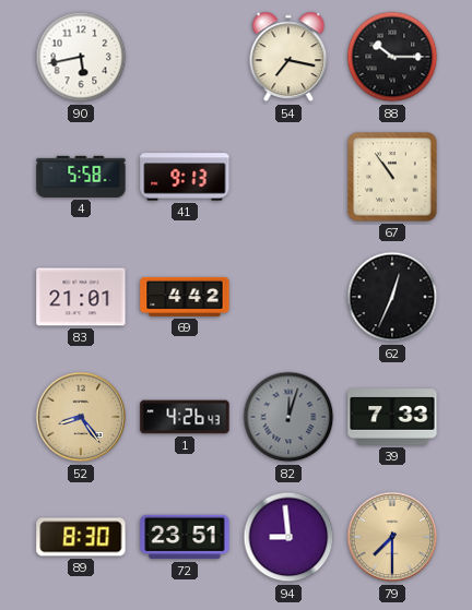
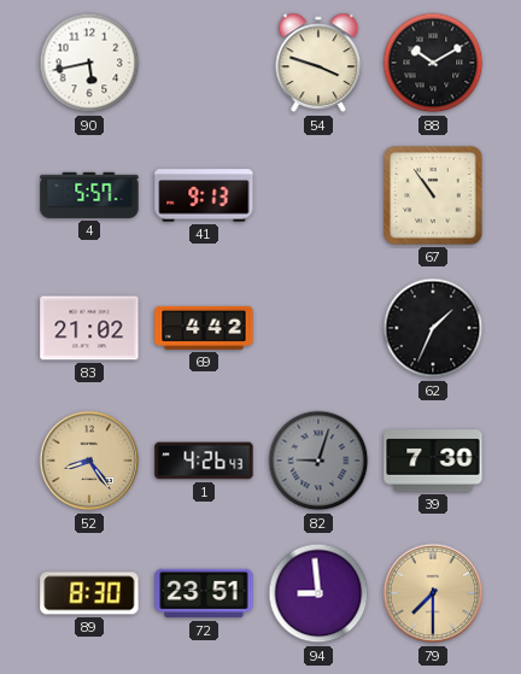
54: 7:17 -> 3:48
88: 10:15 -> 10:10
4: 5:58 -> 5:57
83: 21:01 -> 21:02
62: 12:34 -> 1:34
82: 12:03 -> 9:03
39: 7:33 -> 7:30
